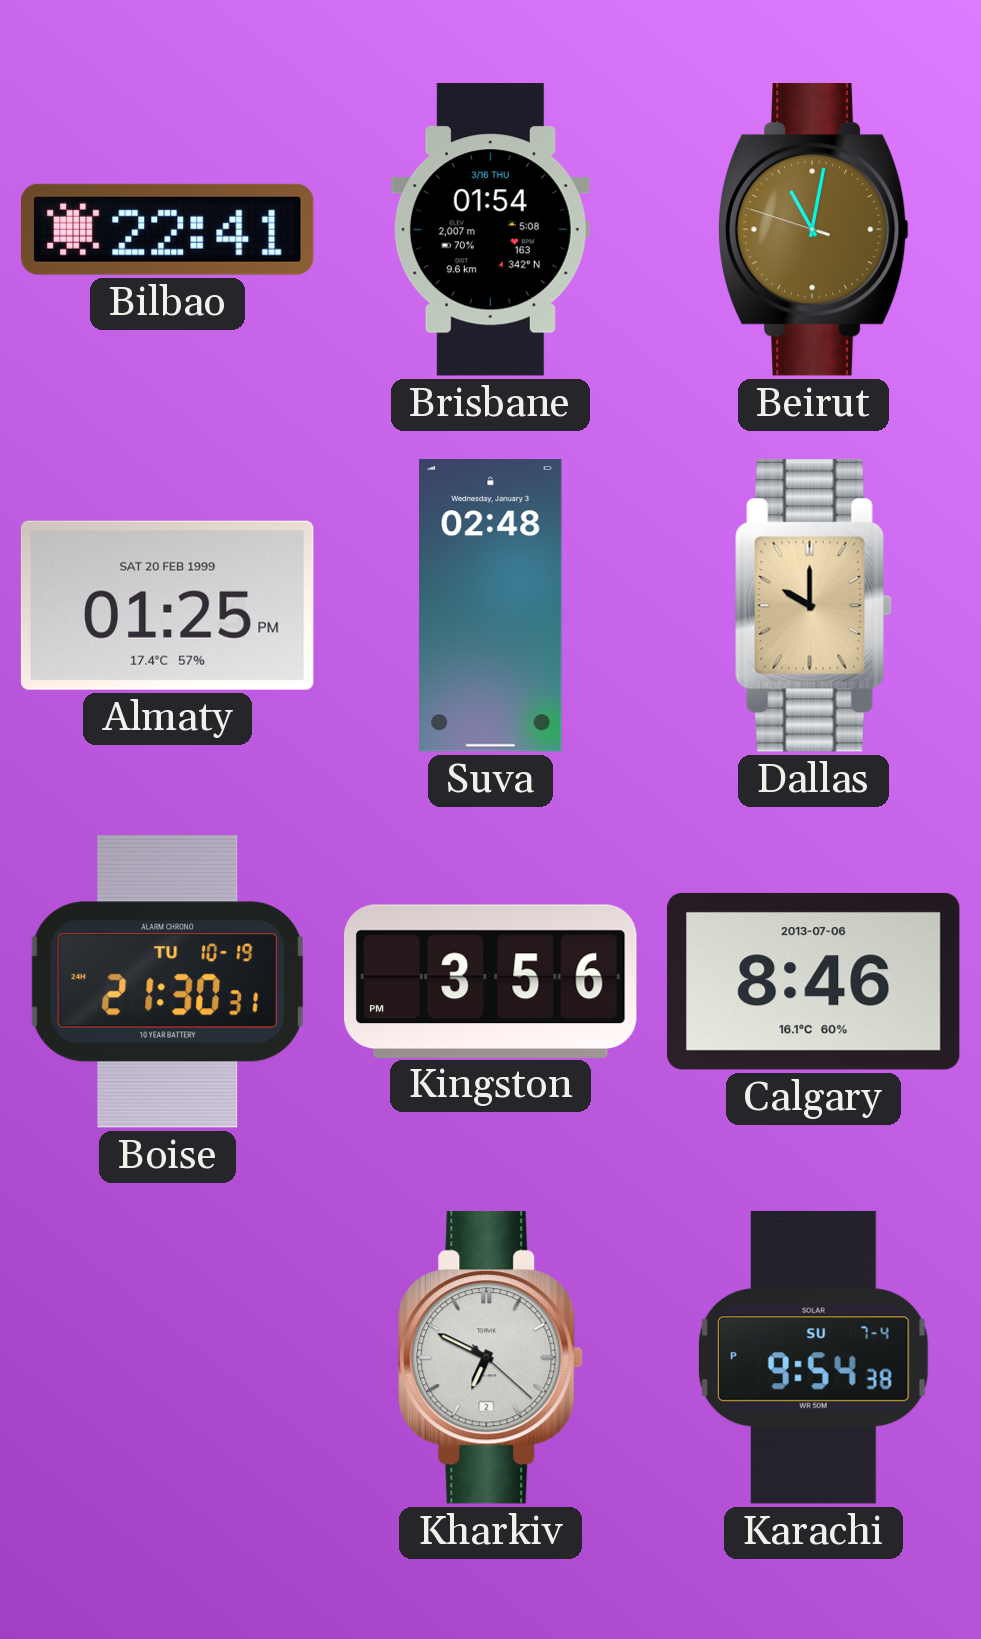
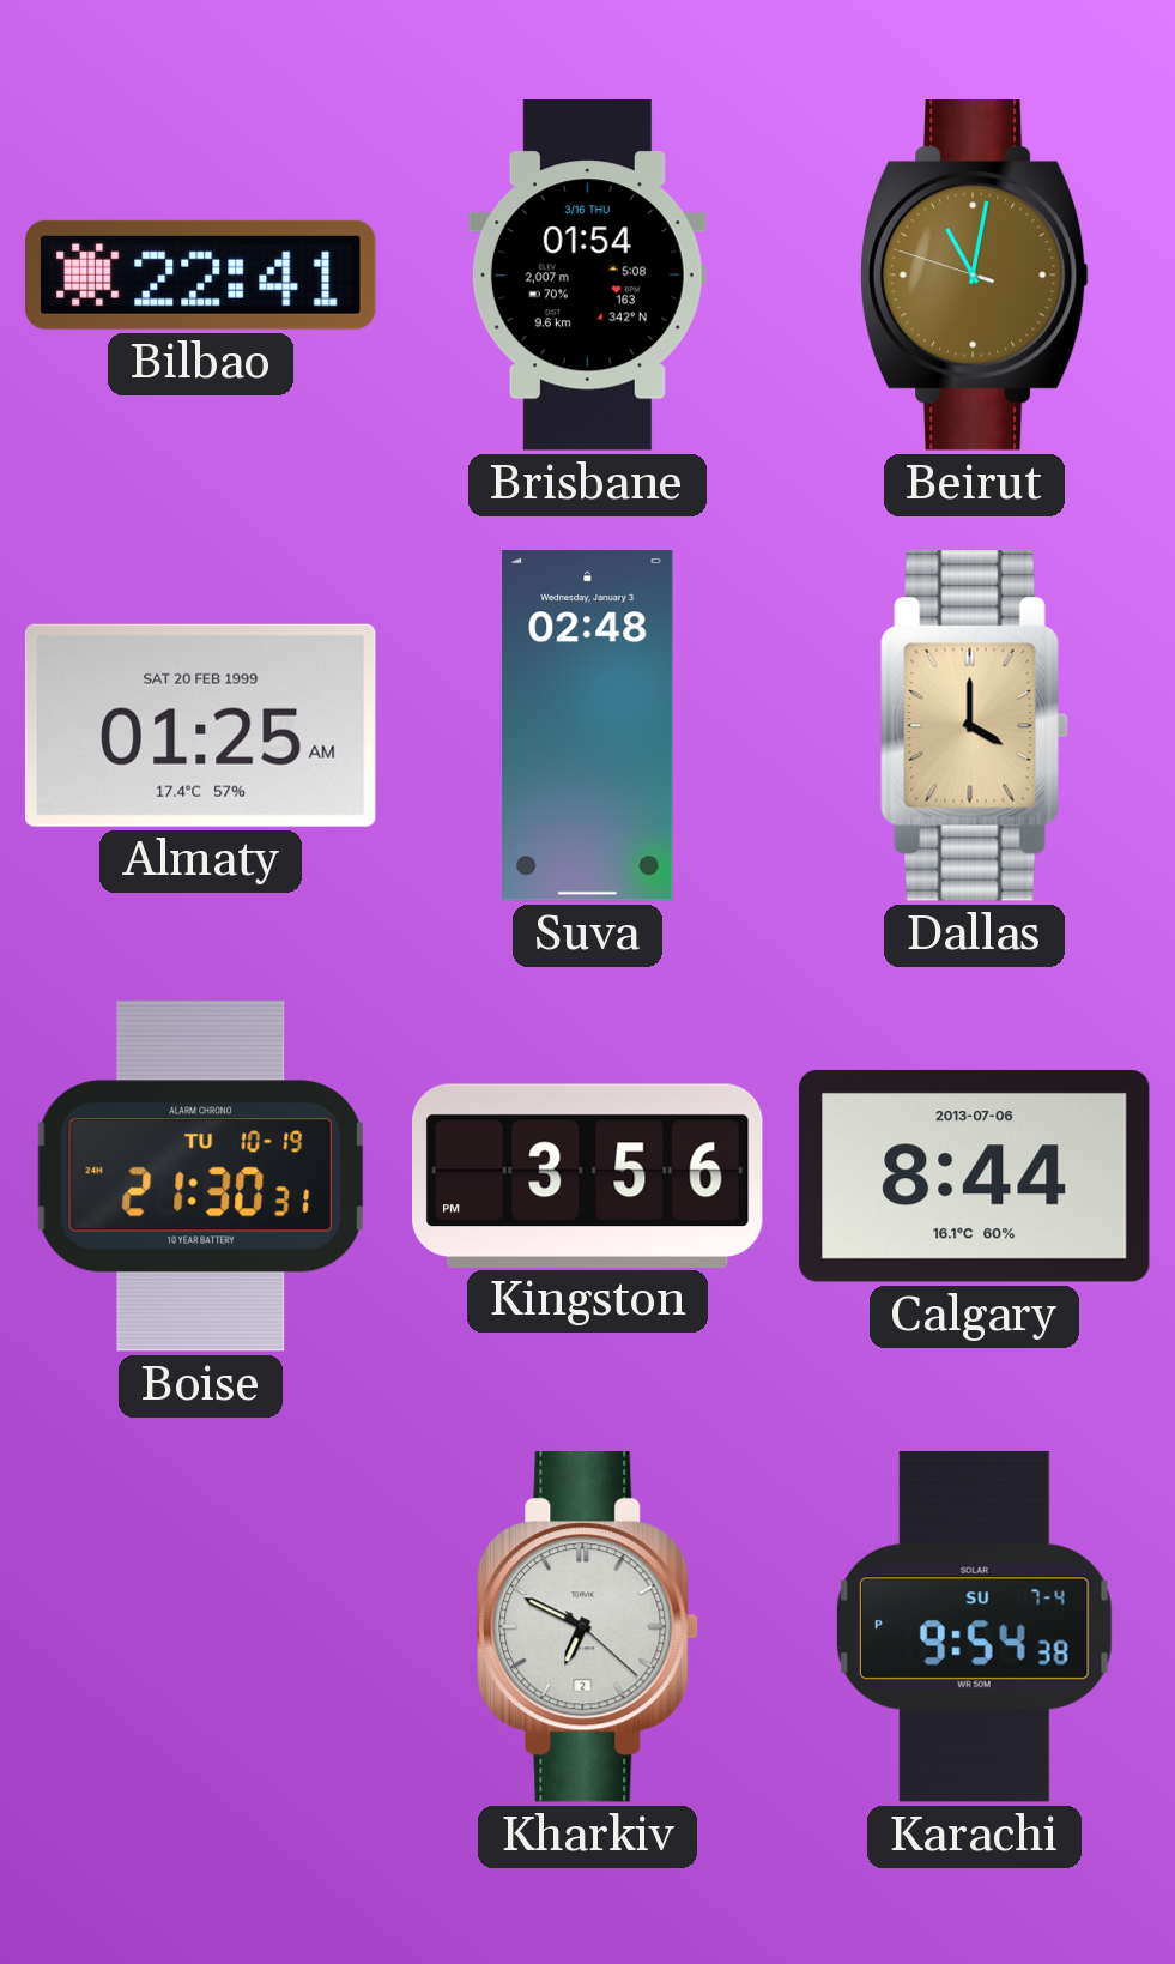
Almaty: 01:25 PM -> 01:25 AM
Dallas: 10:00 -> 4:00
Calgary: 8:46 -> 8:44
